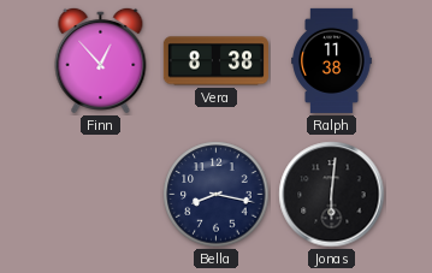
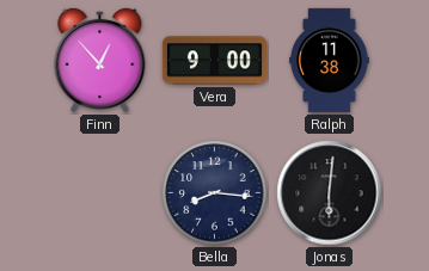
Vera: 8:38 -> 9:00
Bella: 8:17 -> 8:16
